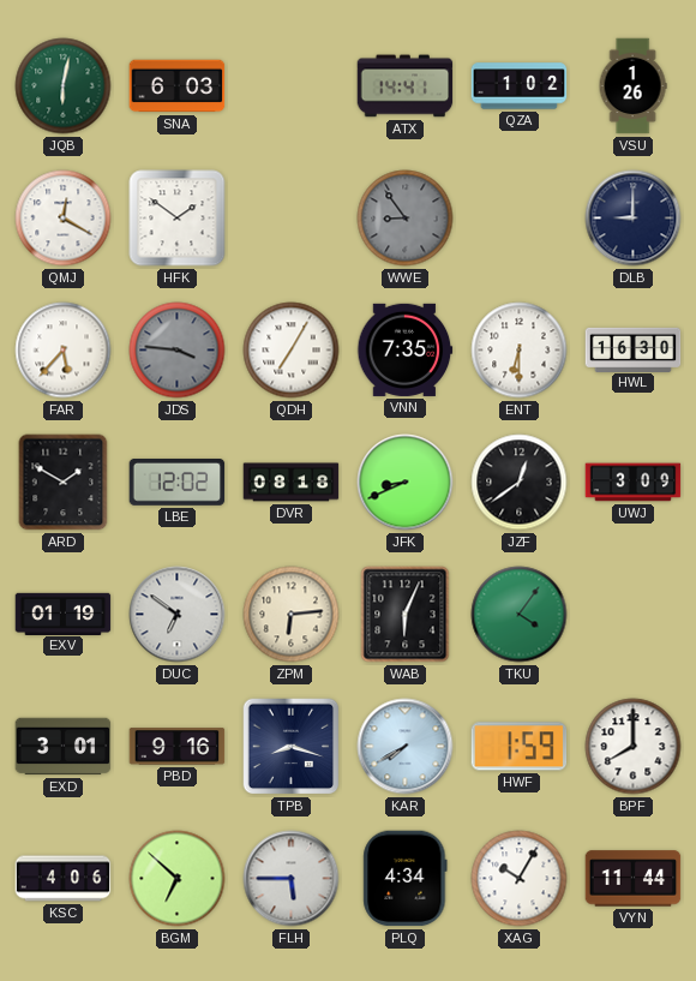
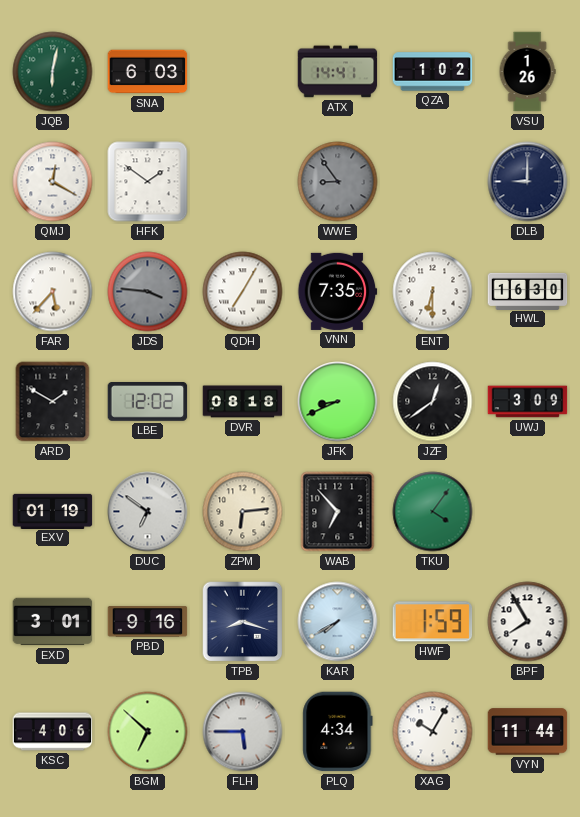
WAB: 6:04 -> 6:53
BPF: 8:00 -> 7:55
